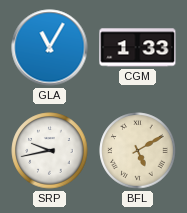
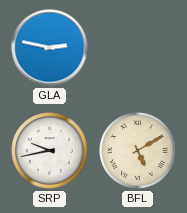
GLA: 11:05 -> 2:47
CGM: 1:33 -> none
